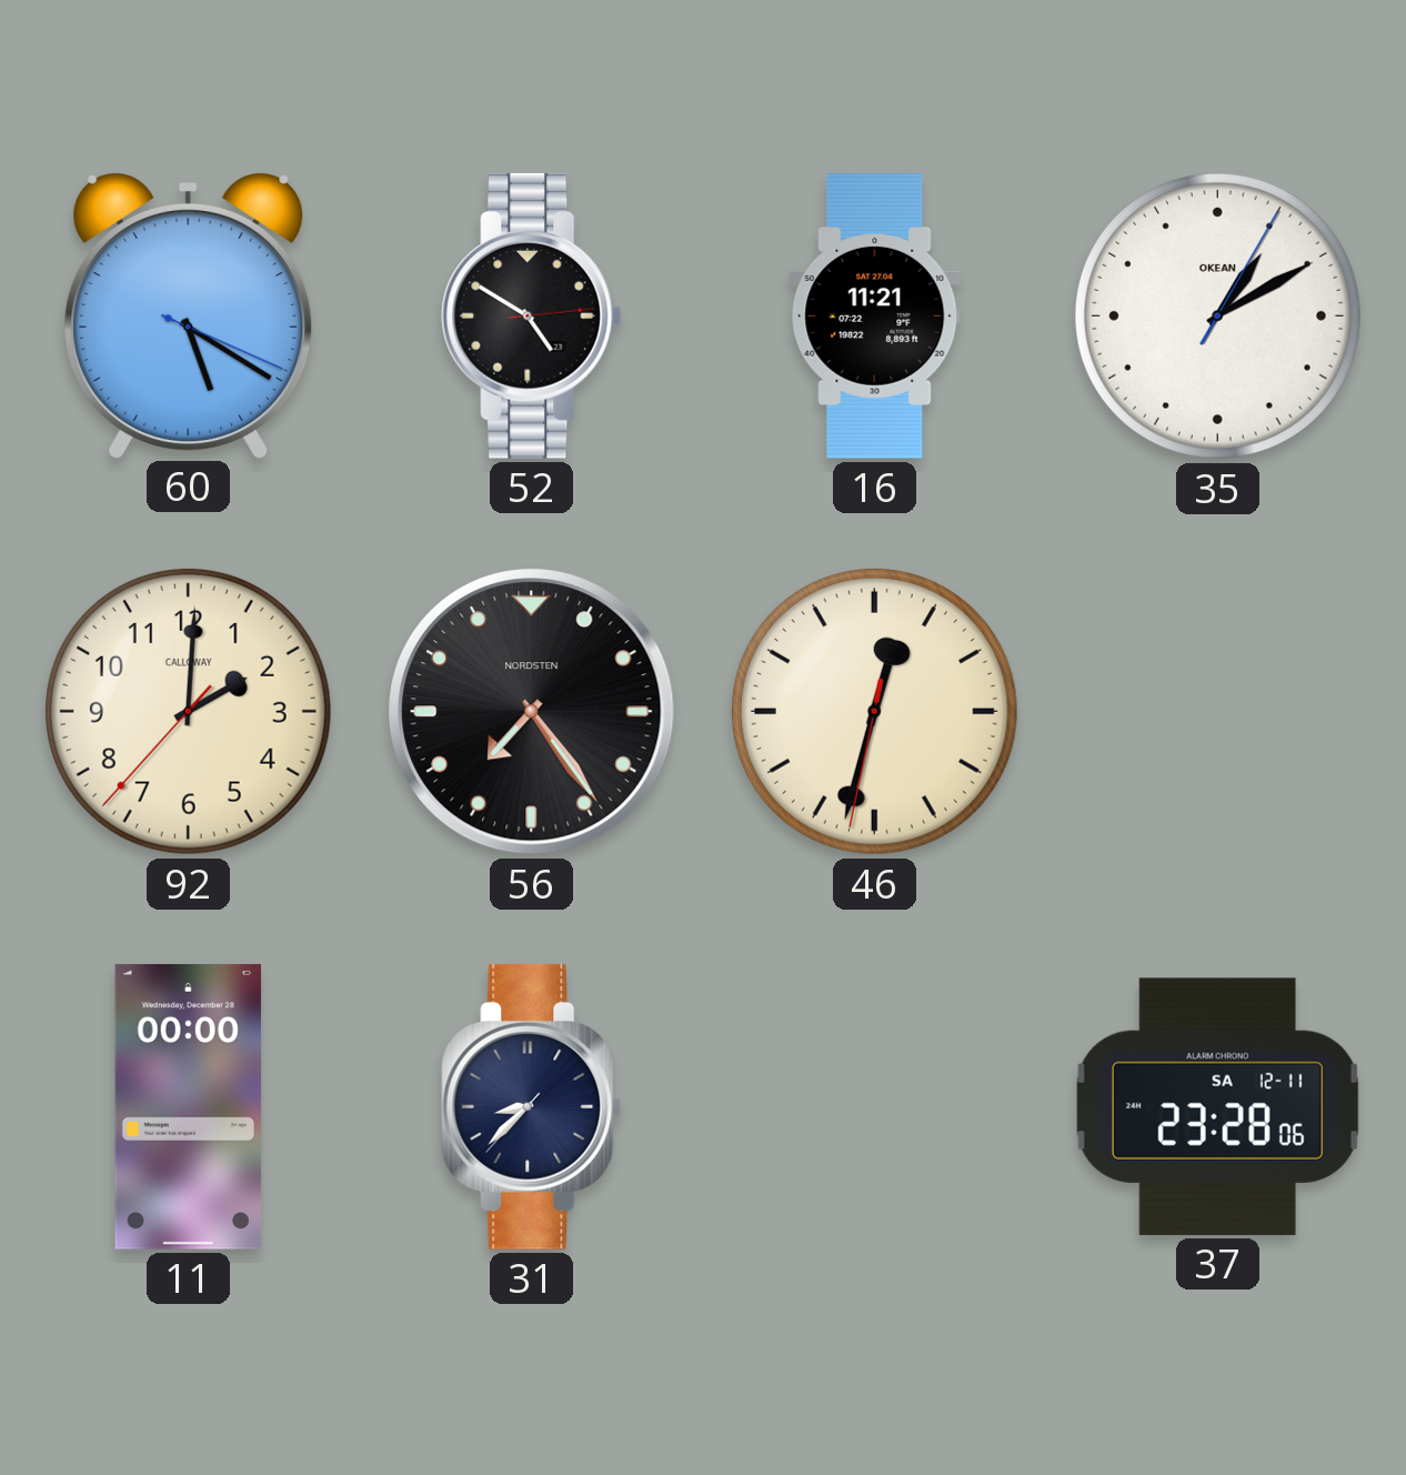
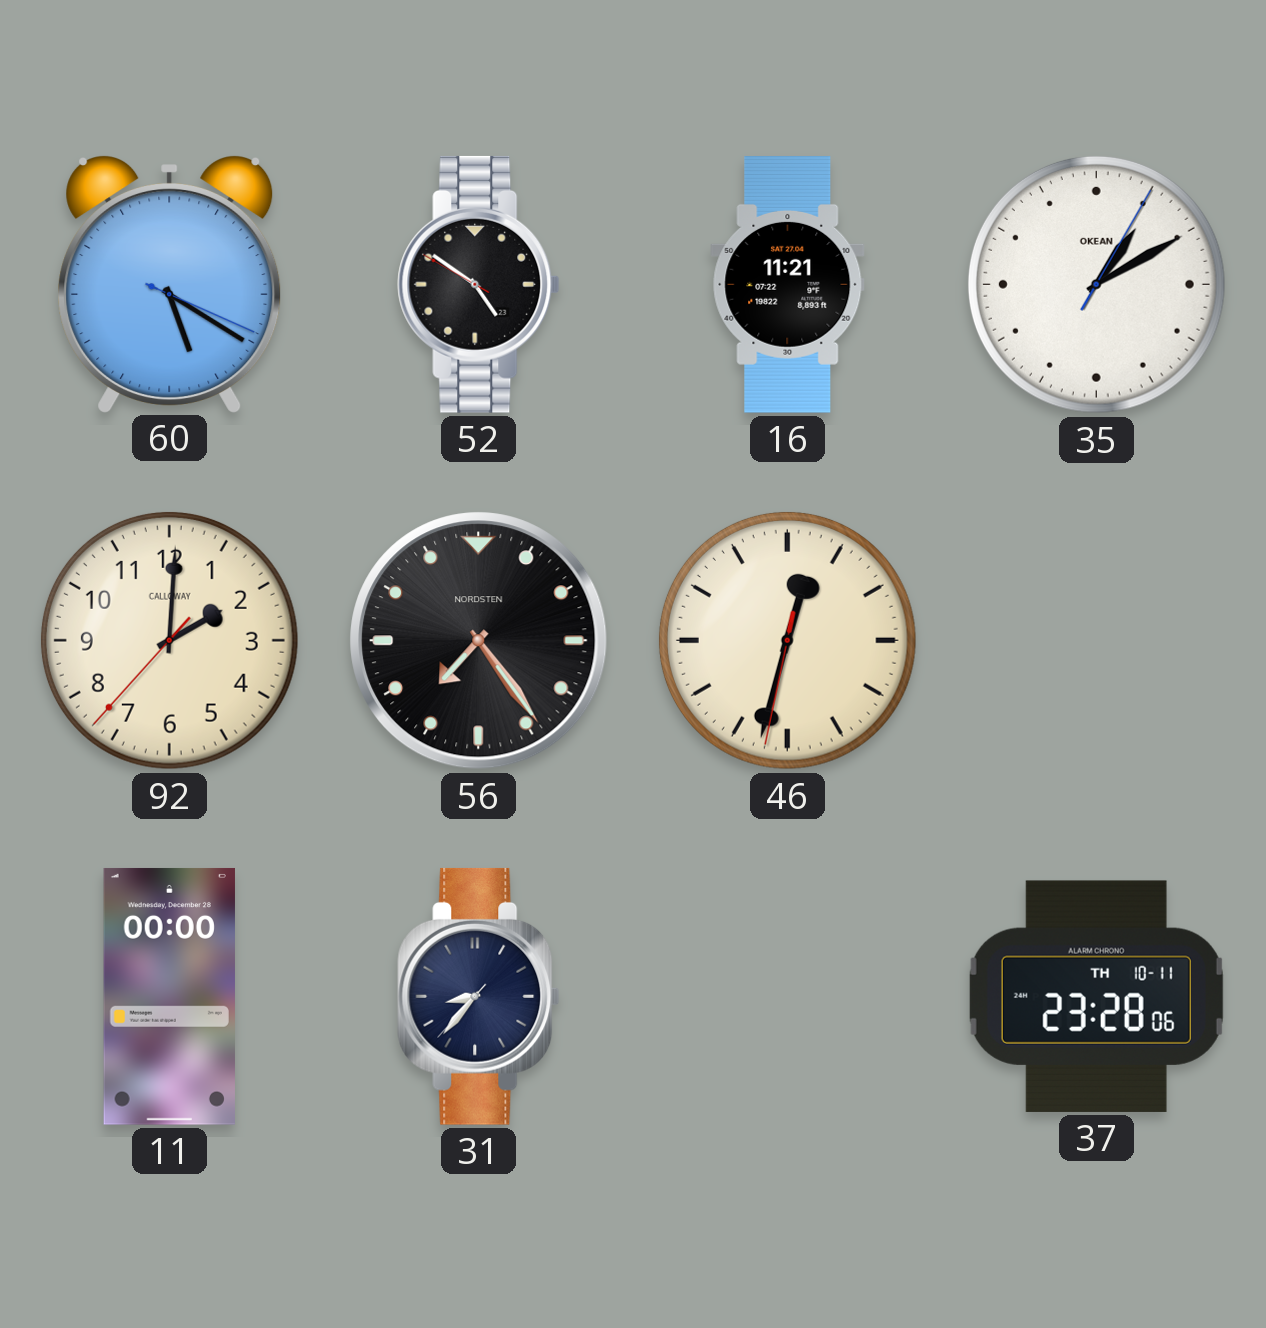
52: 4:50:14 -> 4:50:50
31: 8:37 -> 8:36
37 date: SA 12-11 -> TH 10-11
